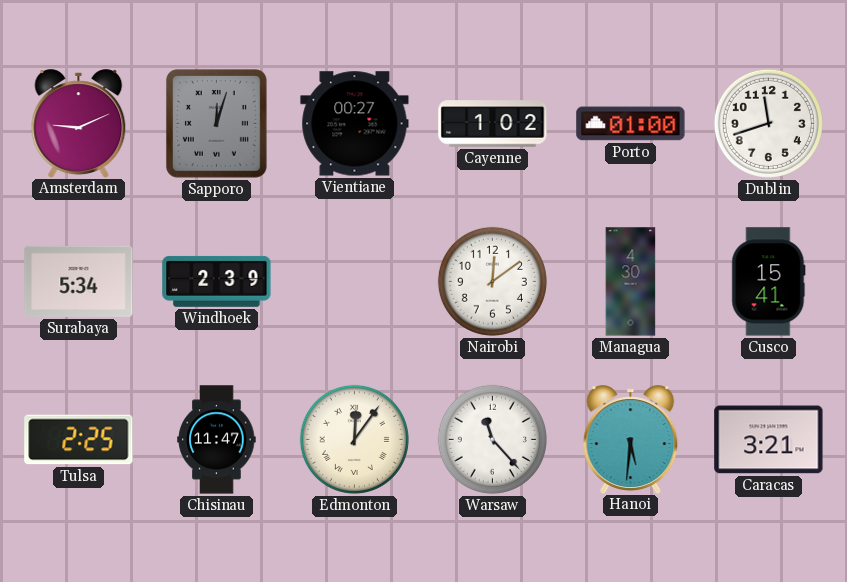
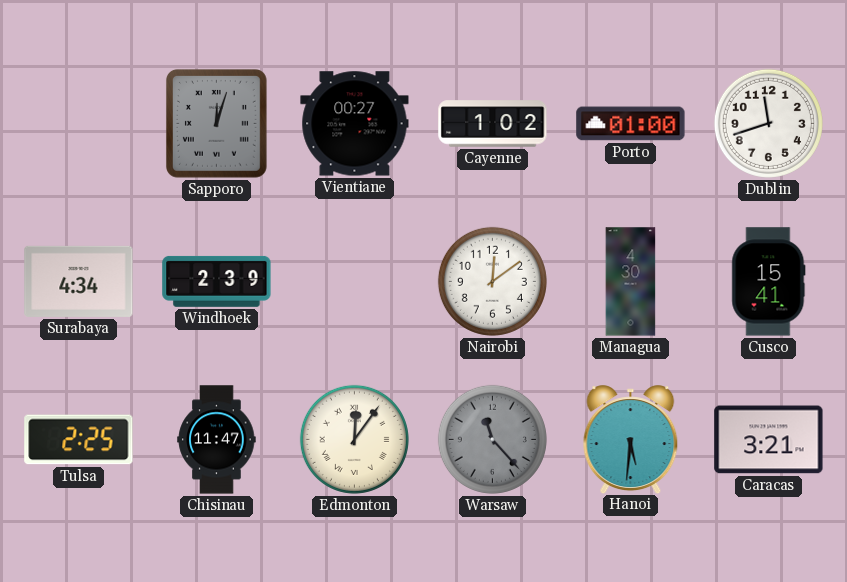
Amsterdam: 9:11 -> none
Surabaya: 5:34 -> 4:34
Warsaw dial: white -> grey
